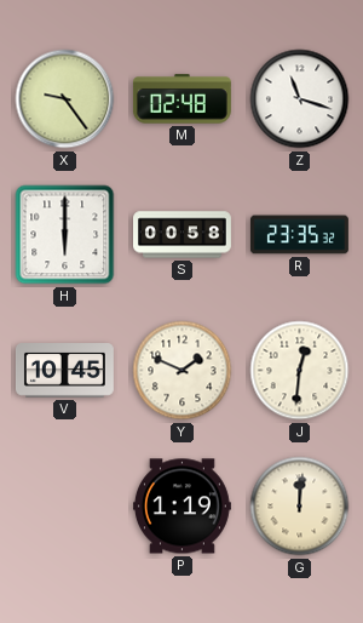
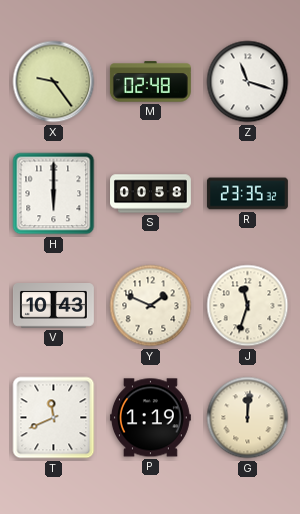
V: 10:45 -> 10:43
J: 12:31 -> 11:33
T: none -> 11:41
